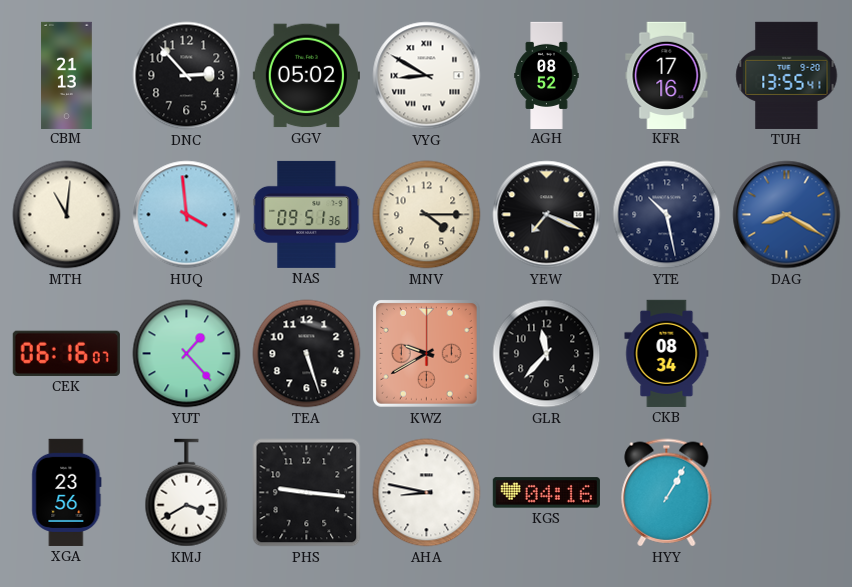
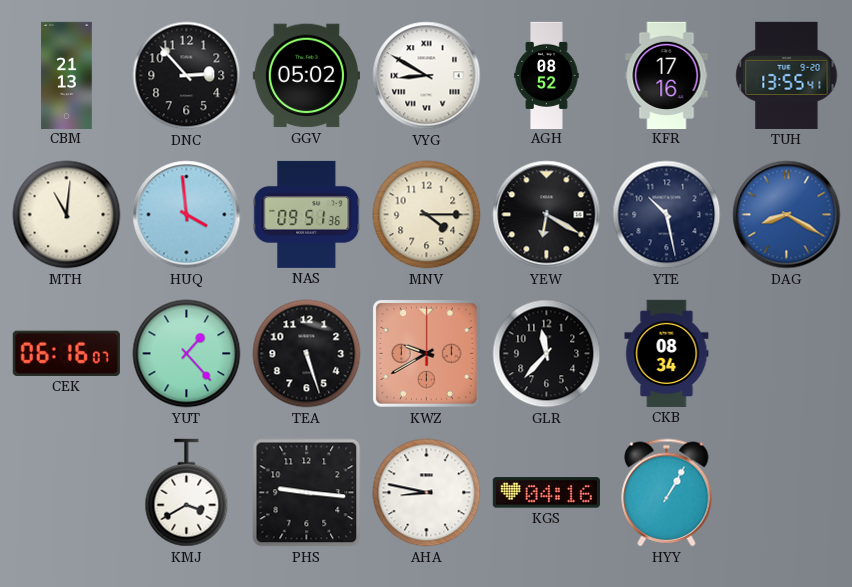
YEW: 7:19 -> 6:20
XGA: 23:56 -> none
